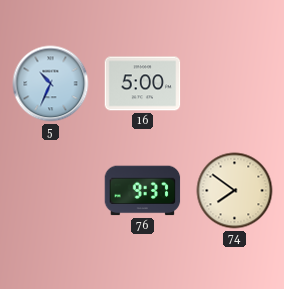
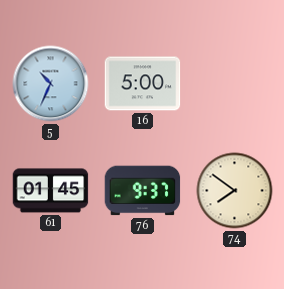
61: none -> 01:45
